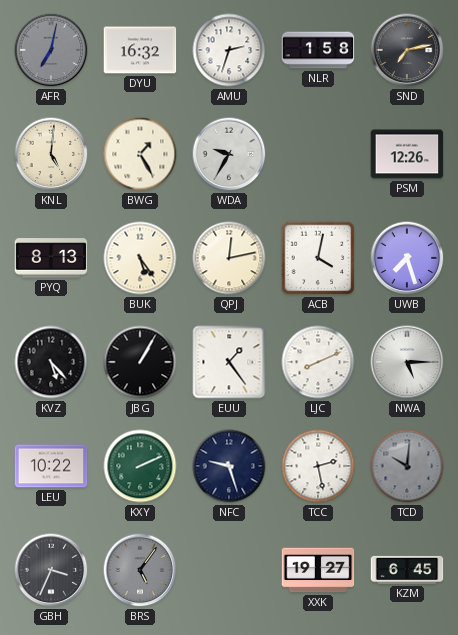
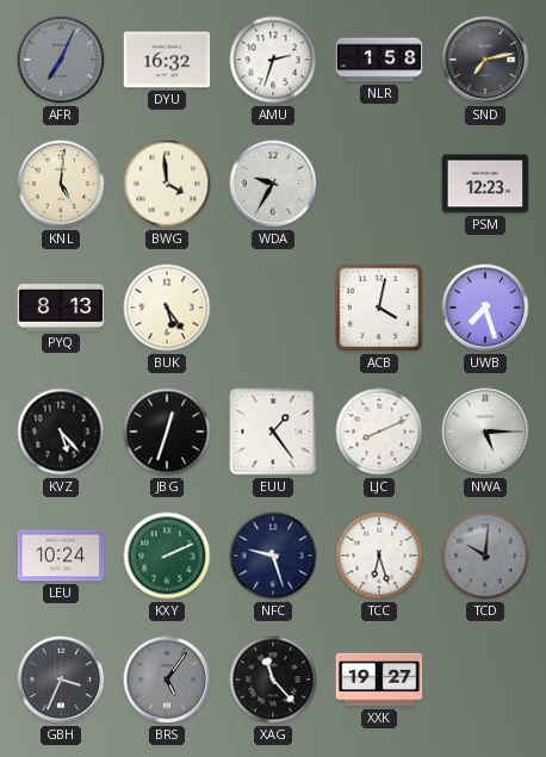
AFR: 7:02 -> 7:04
BWG: 1:25 -> 3:59
PSM: 12:26 -> 12:23
QPJ: 12:13 -> none
JBG: 1:05 -> 12:33
LEU: 10:22 -> 10:24
TCC: 2:28 -> 6:27
XAG: none -> 11:23
KZM: 6:45 -> none
